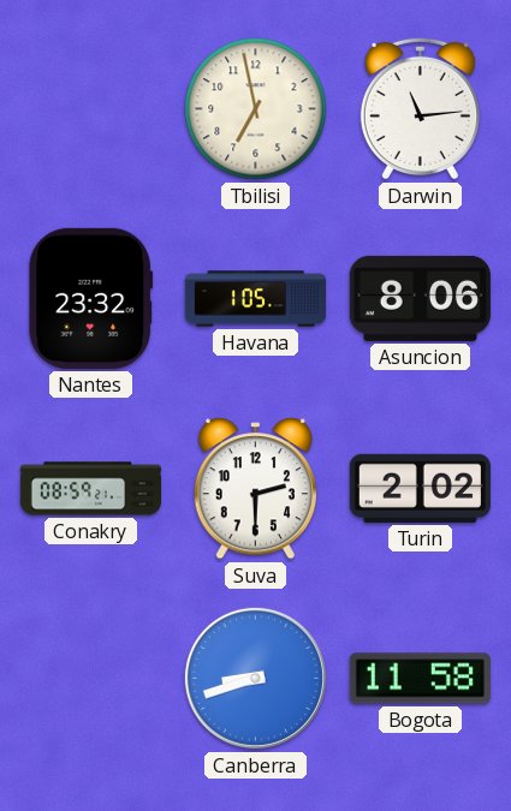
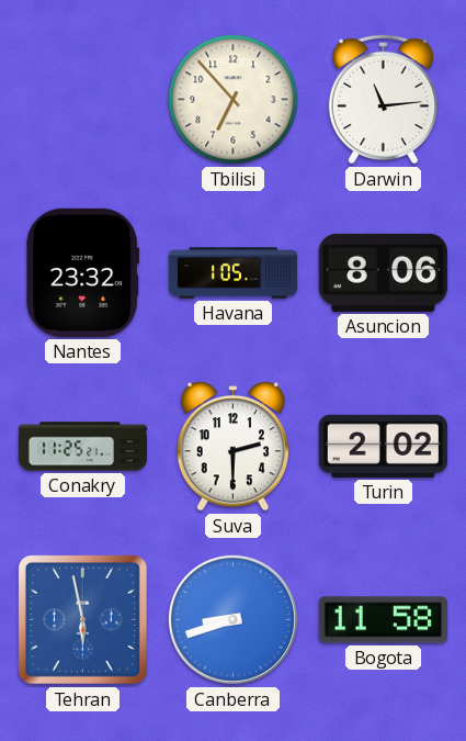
Tbilisi: 6:58 -> 6:53
Conakry: 08:59 -> 11:25
Tehran: none -> 5:58
